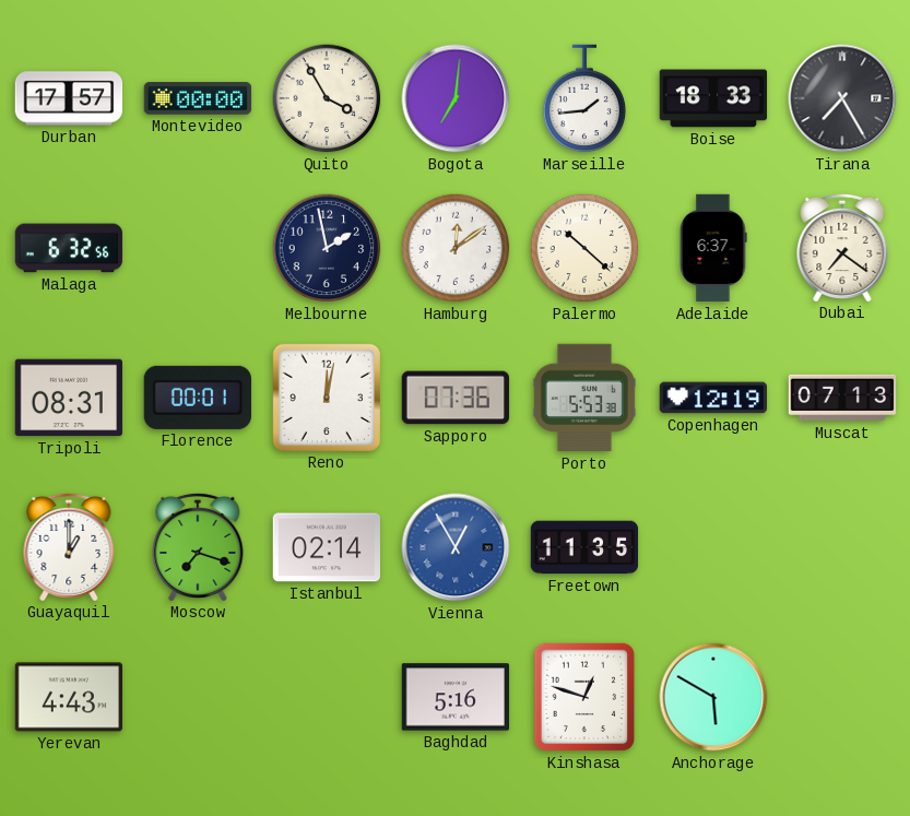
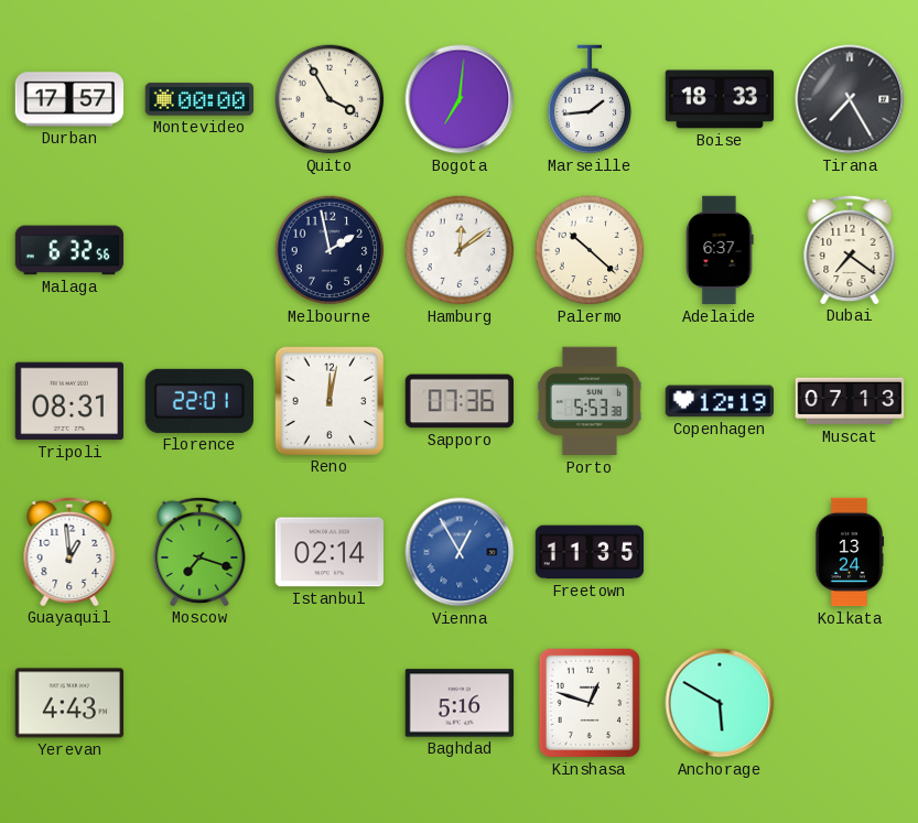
Florence: 00:01 -> 22:01
Guayaquil: 1:00 -> 12:59
Kolkata: none -> 13:24
